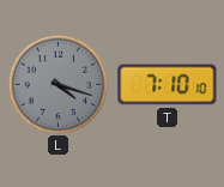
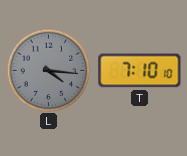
L: 4:18 -> 4:16
